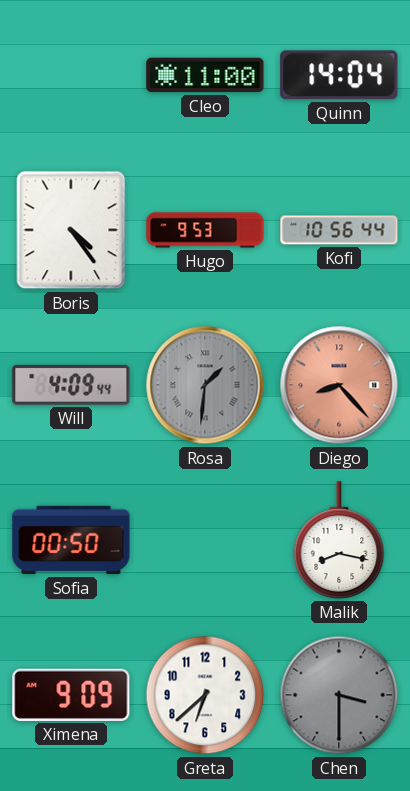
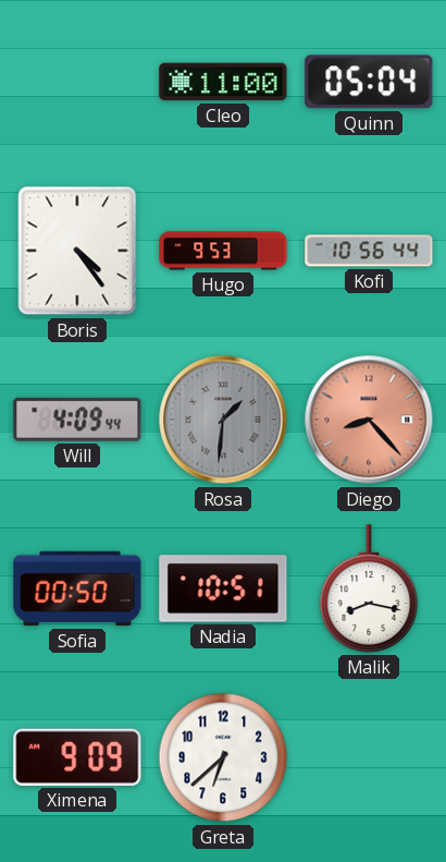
Quinn: 14:04 -> 05:04
Nadia: none -> 10:51
Chen: 3:30 -> none
